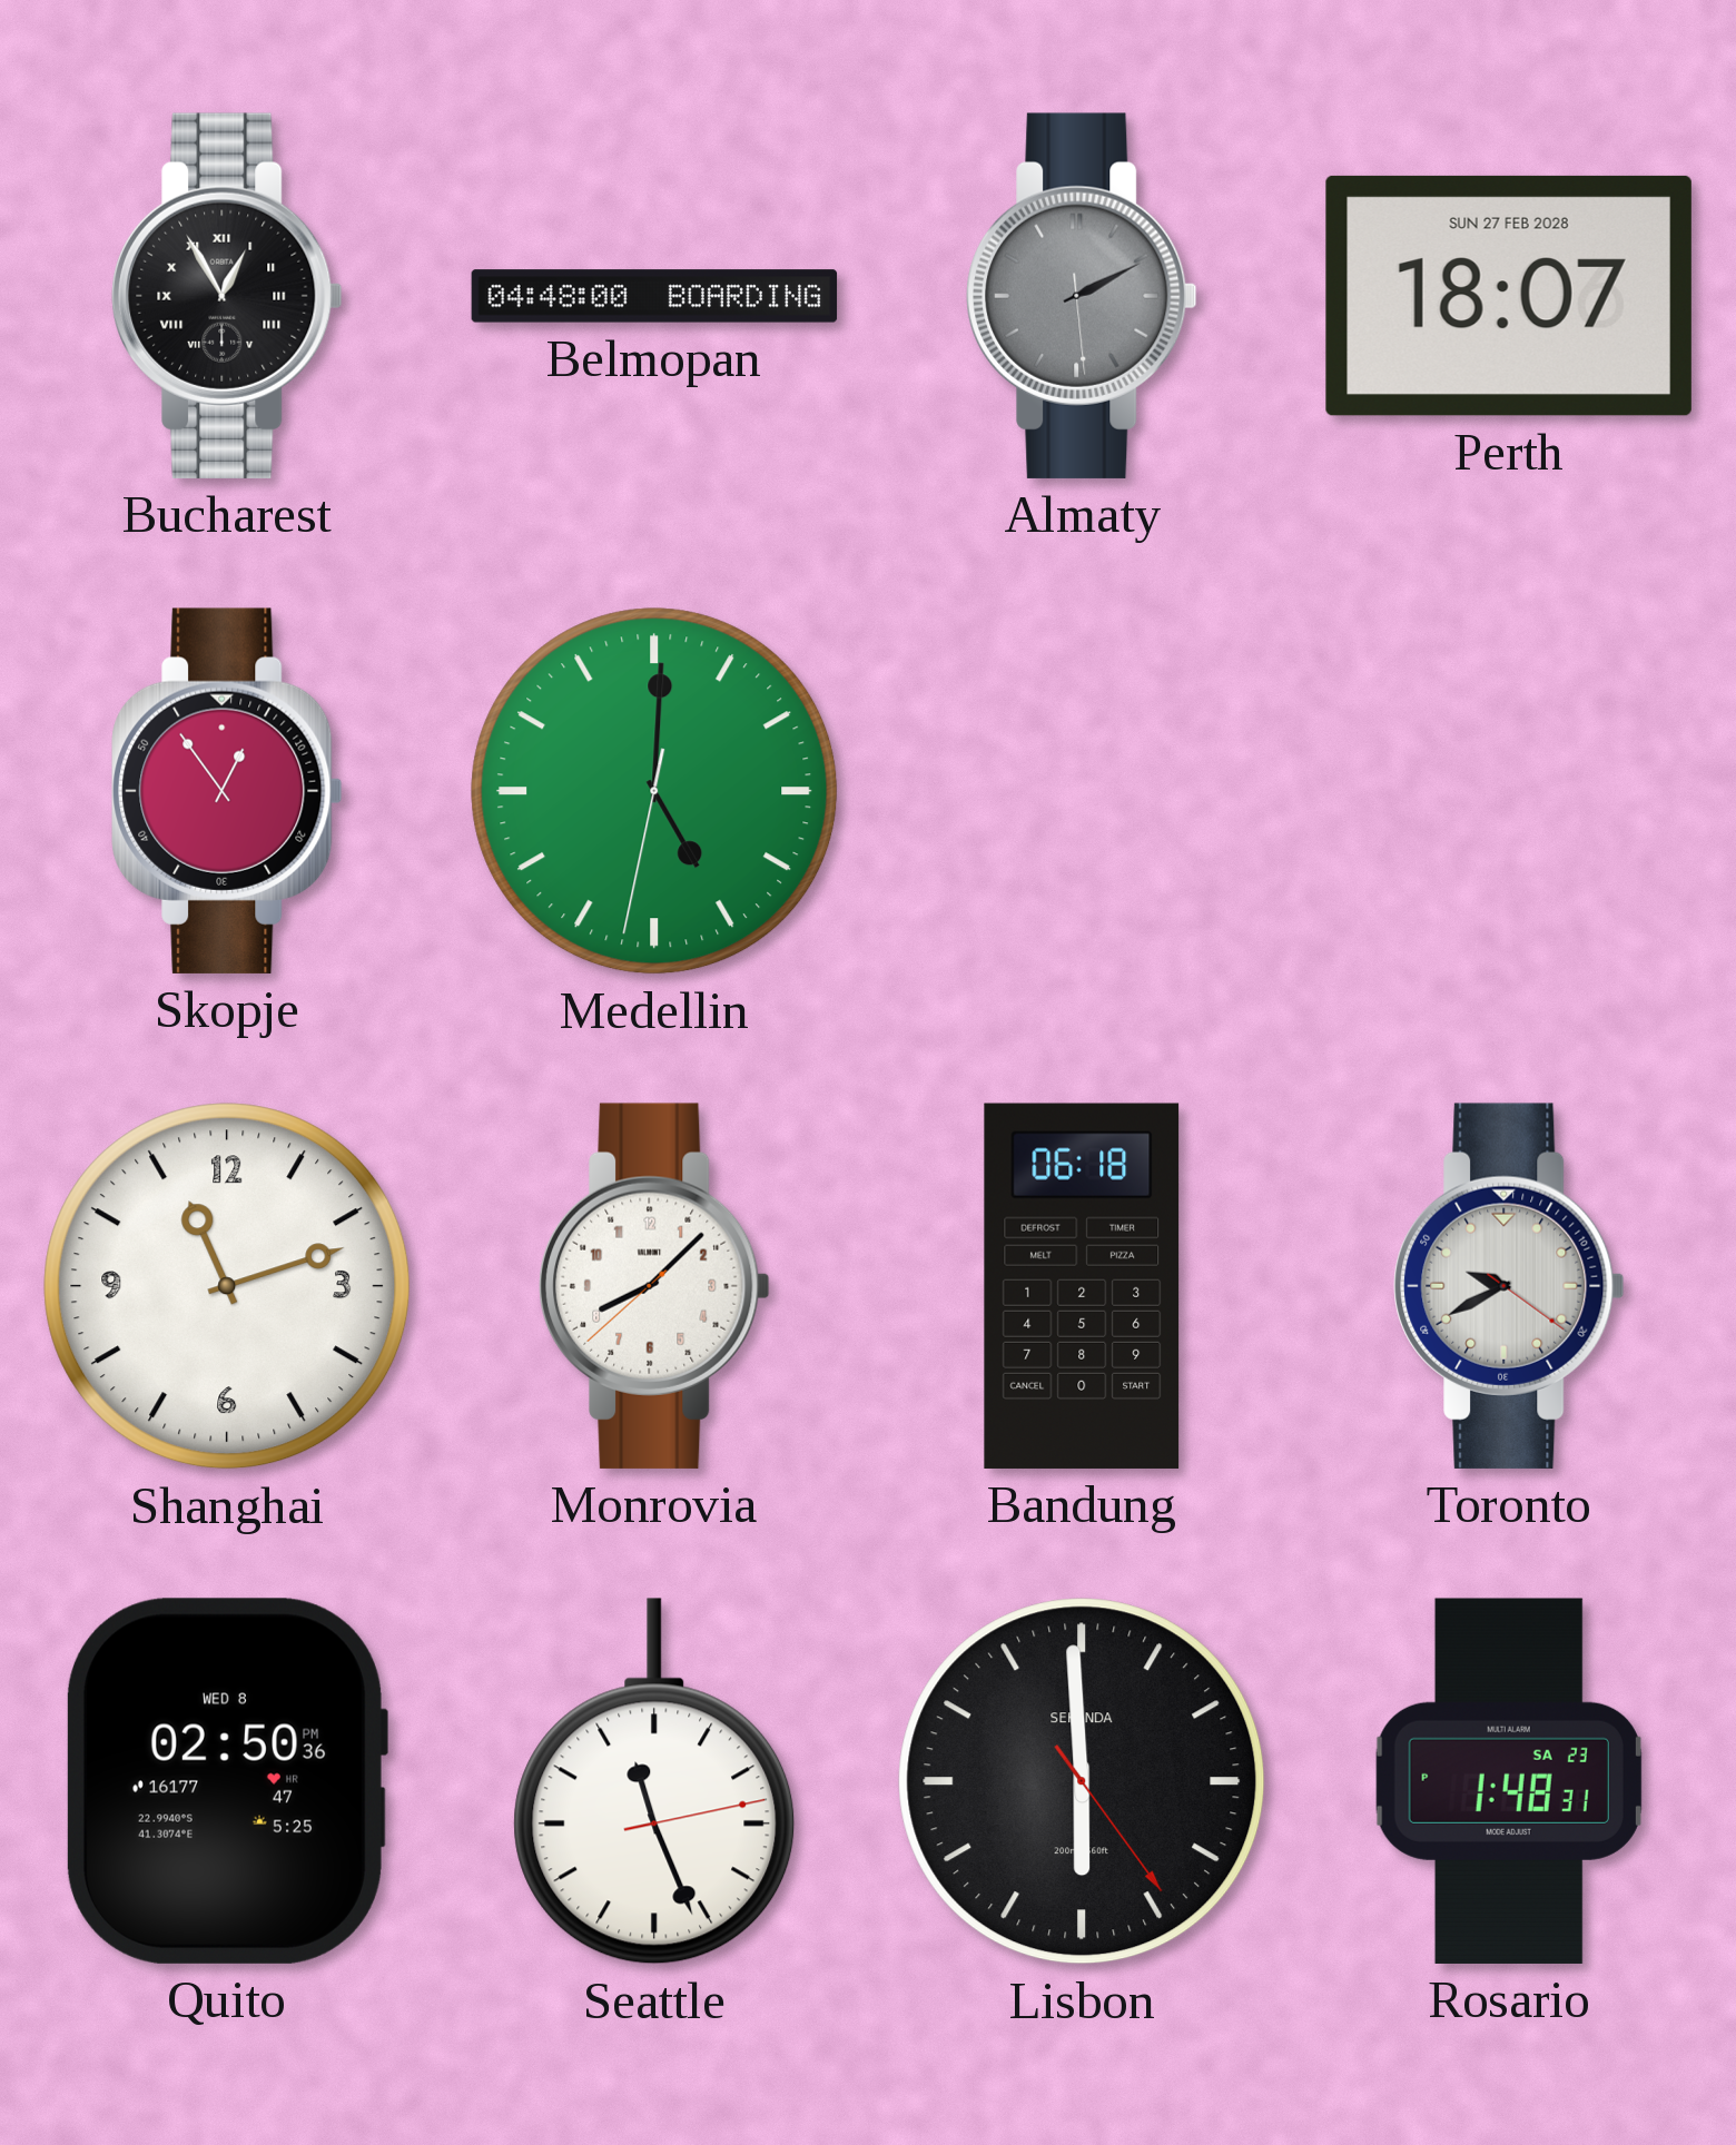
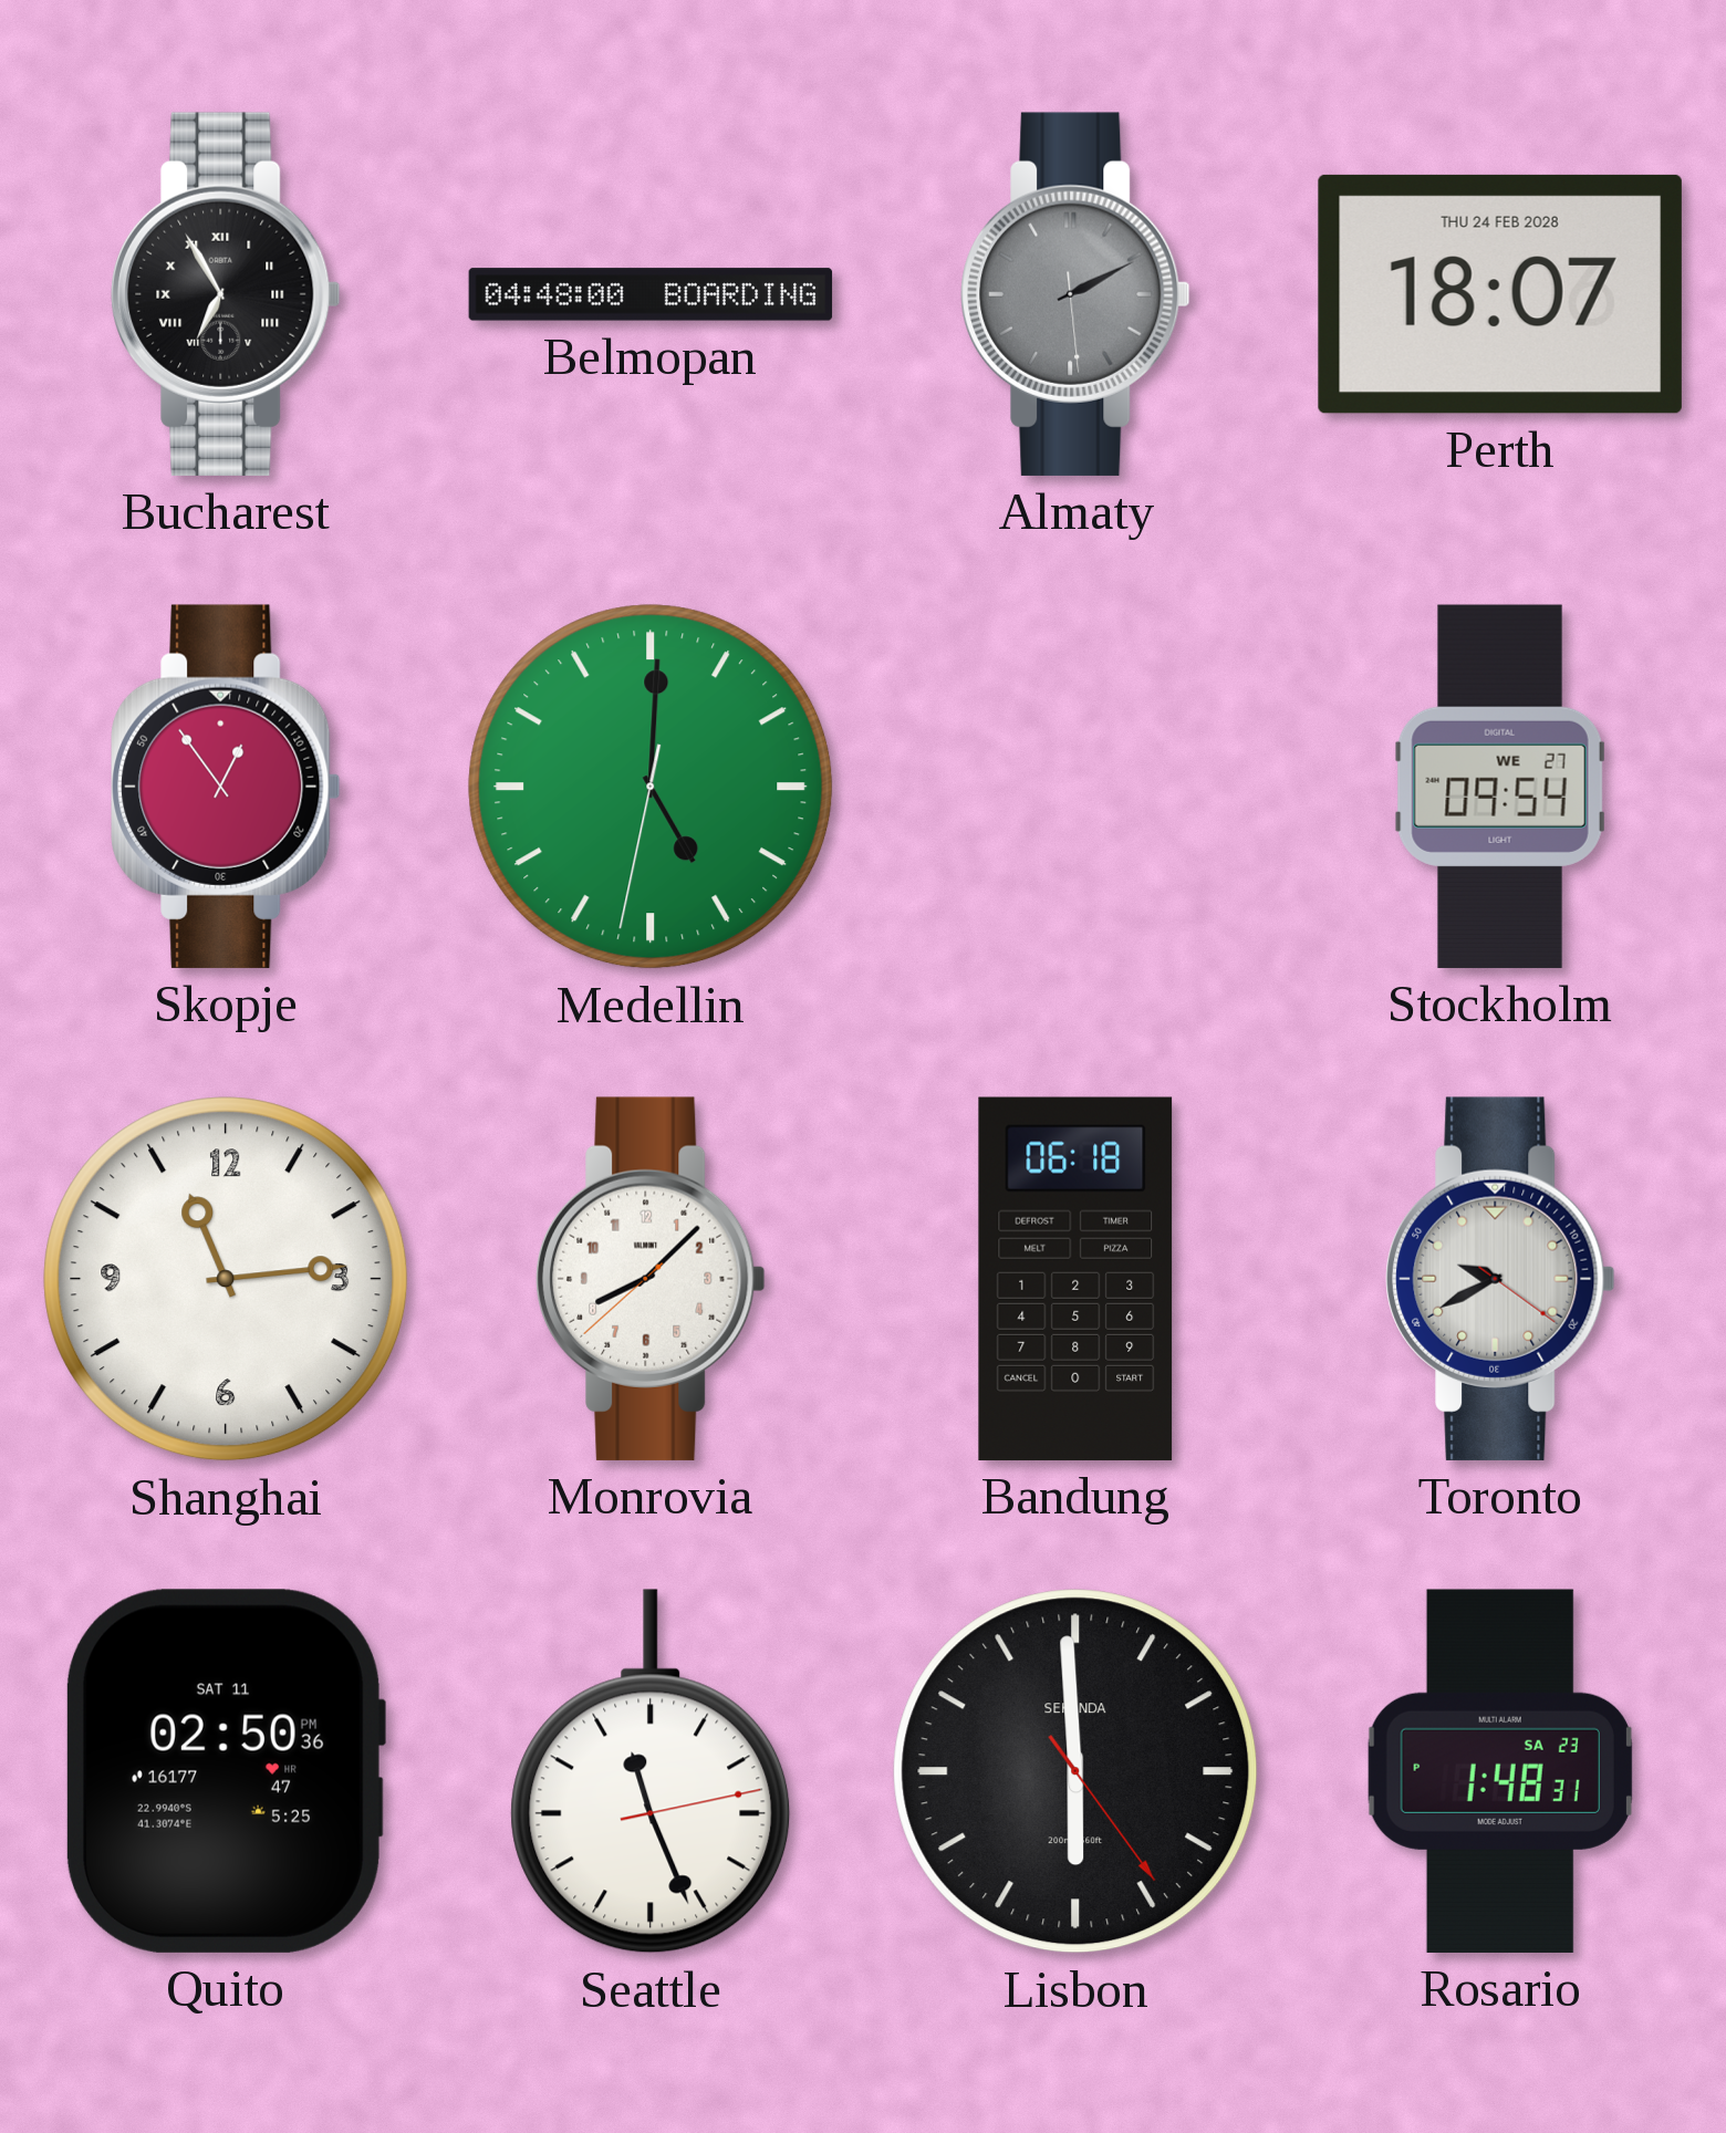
Bucharest: 12:55 -> 6:55
Perth date: SUN 27 FEB 2028 -> THU 24 FEB 2028
Stockholm: none -> 09:54
Shanghai: 11:12 -> 11:14
Quito date: WED 8 -> SAT 11
